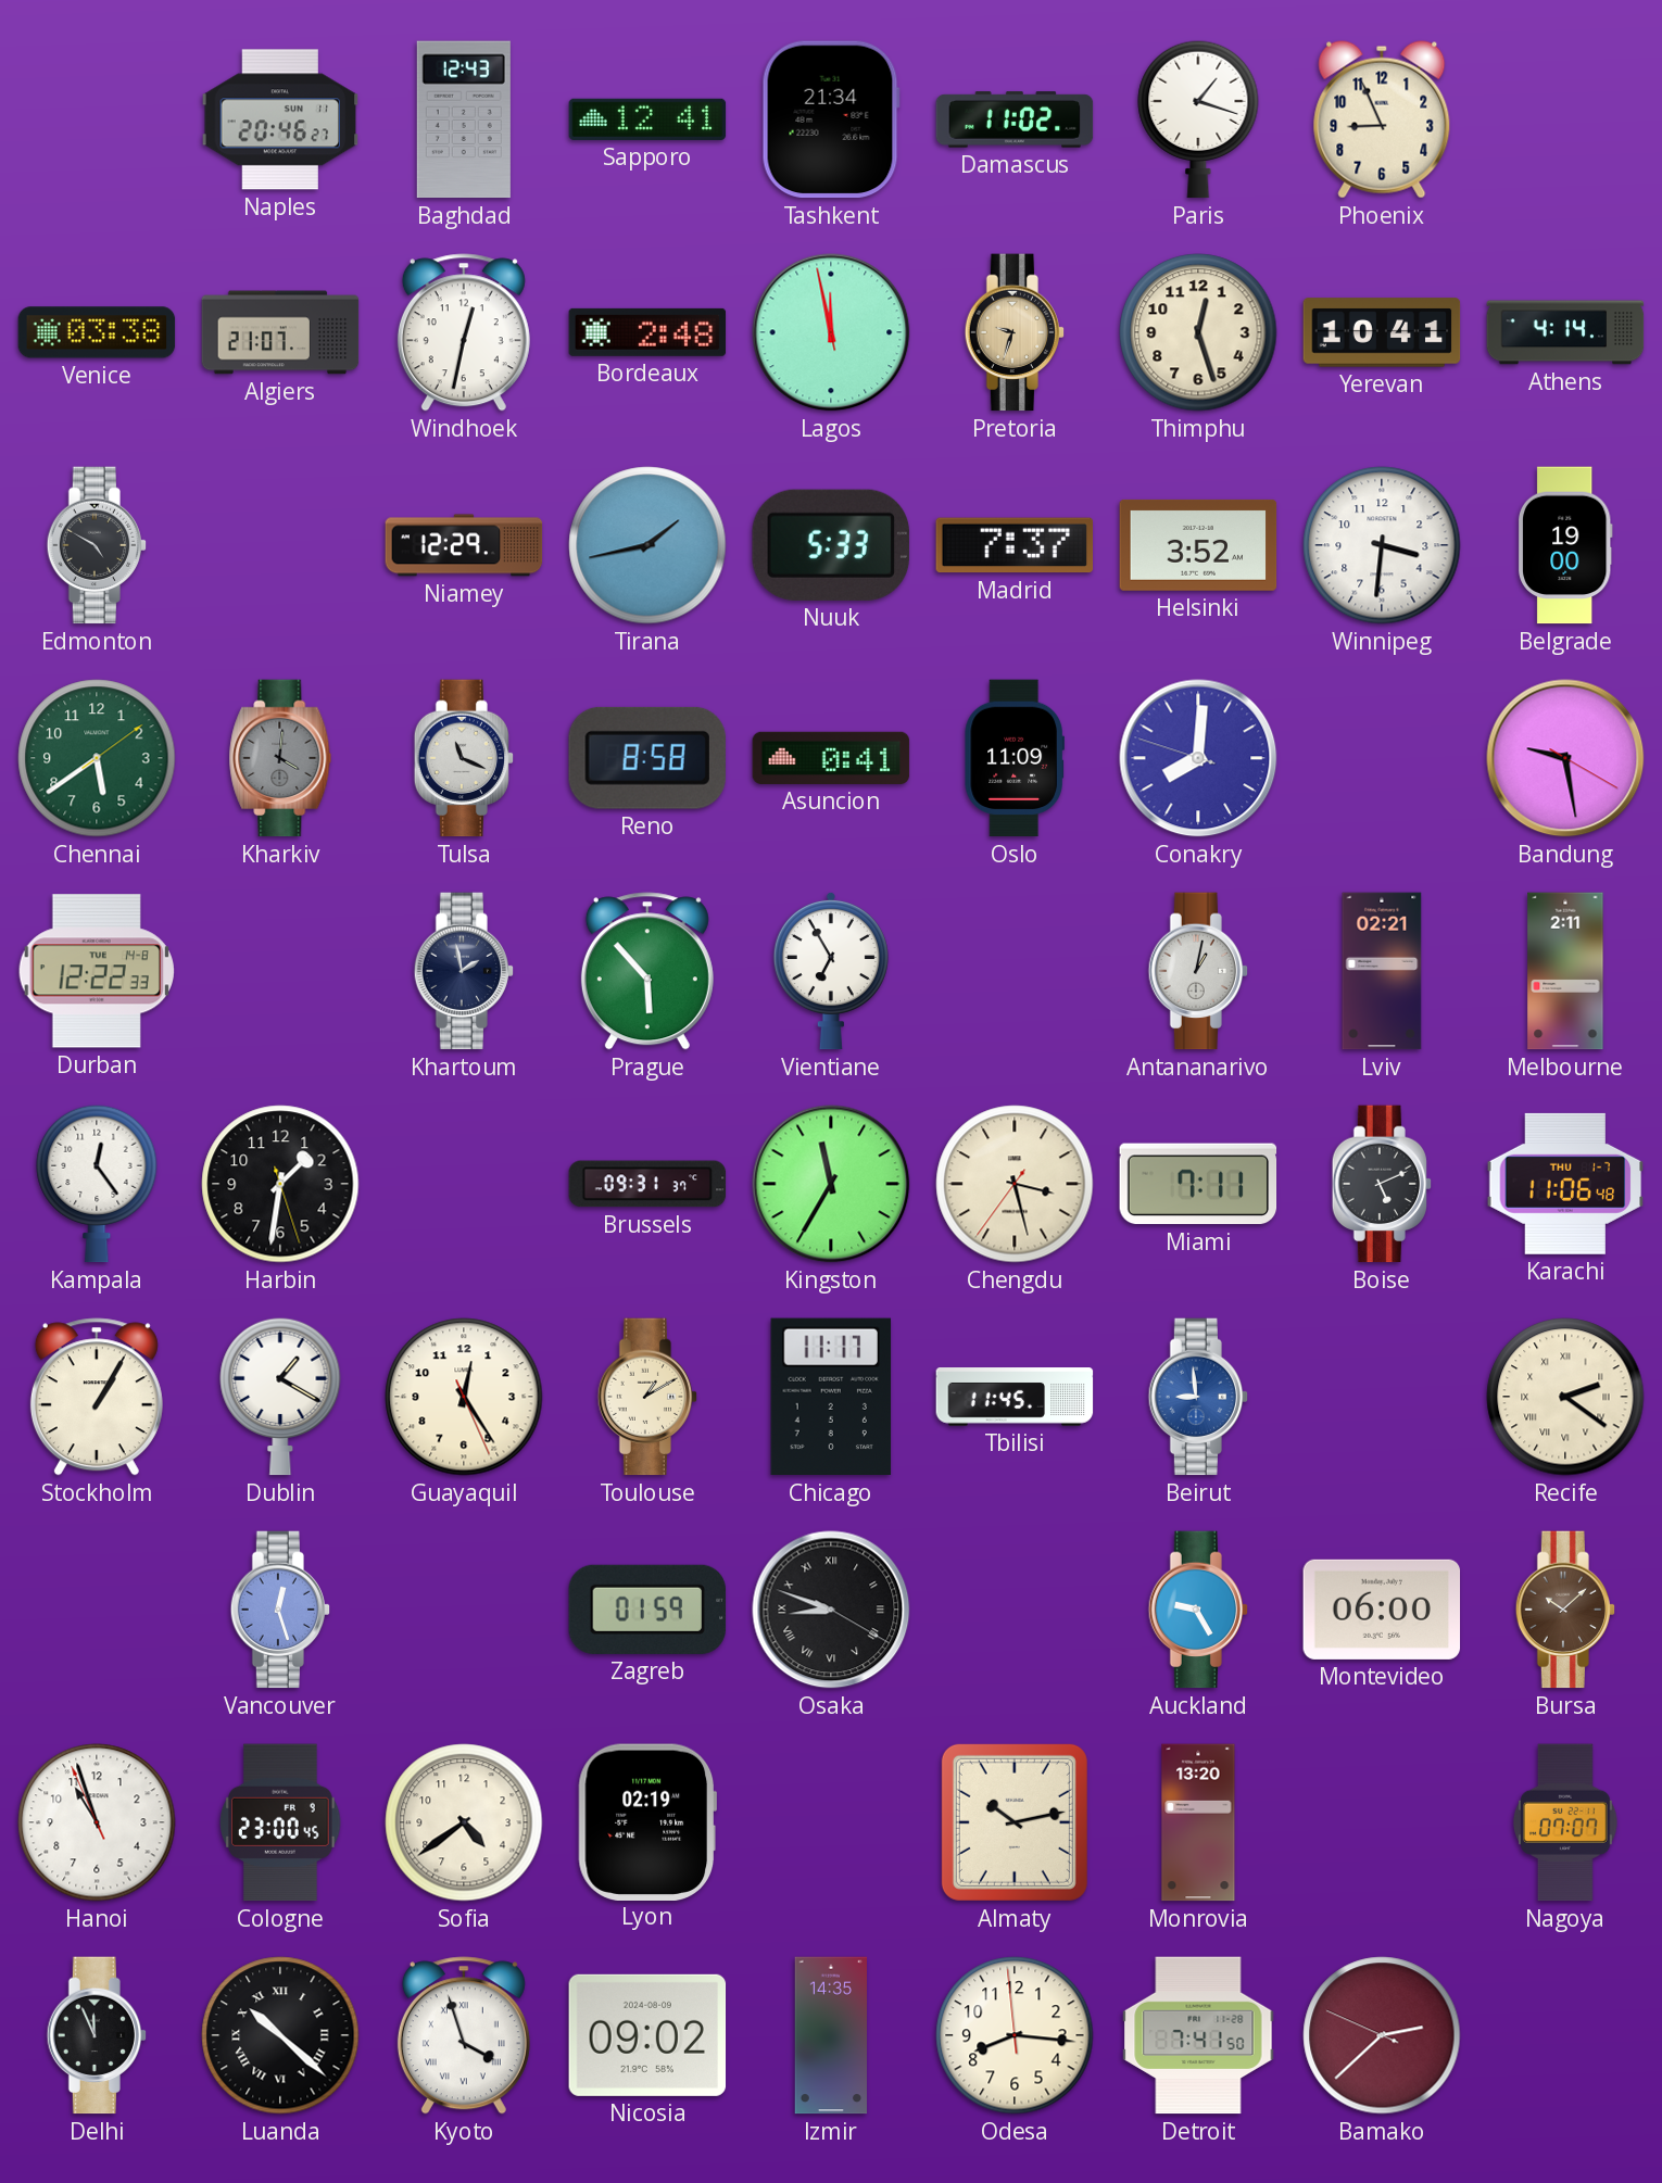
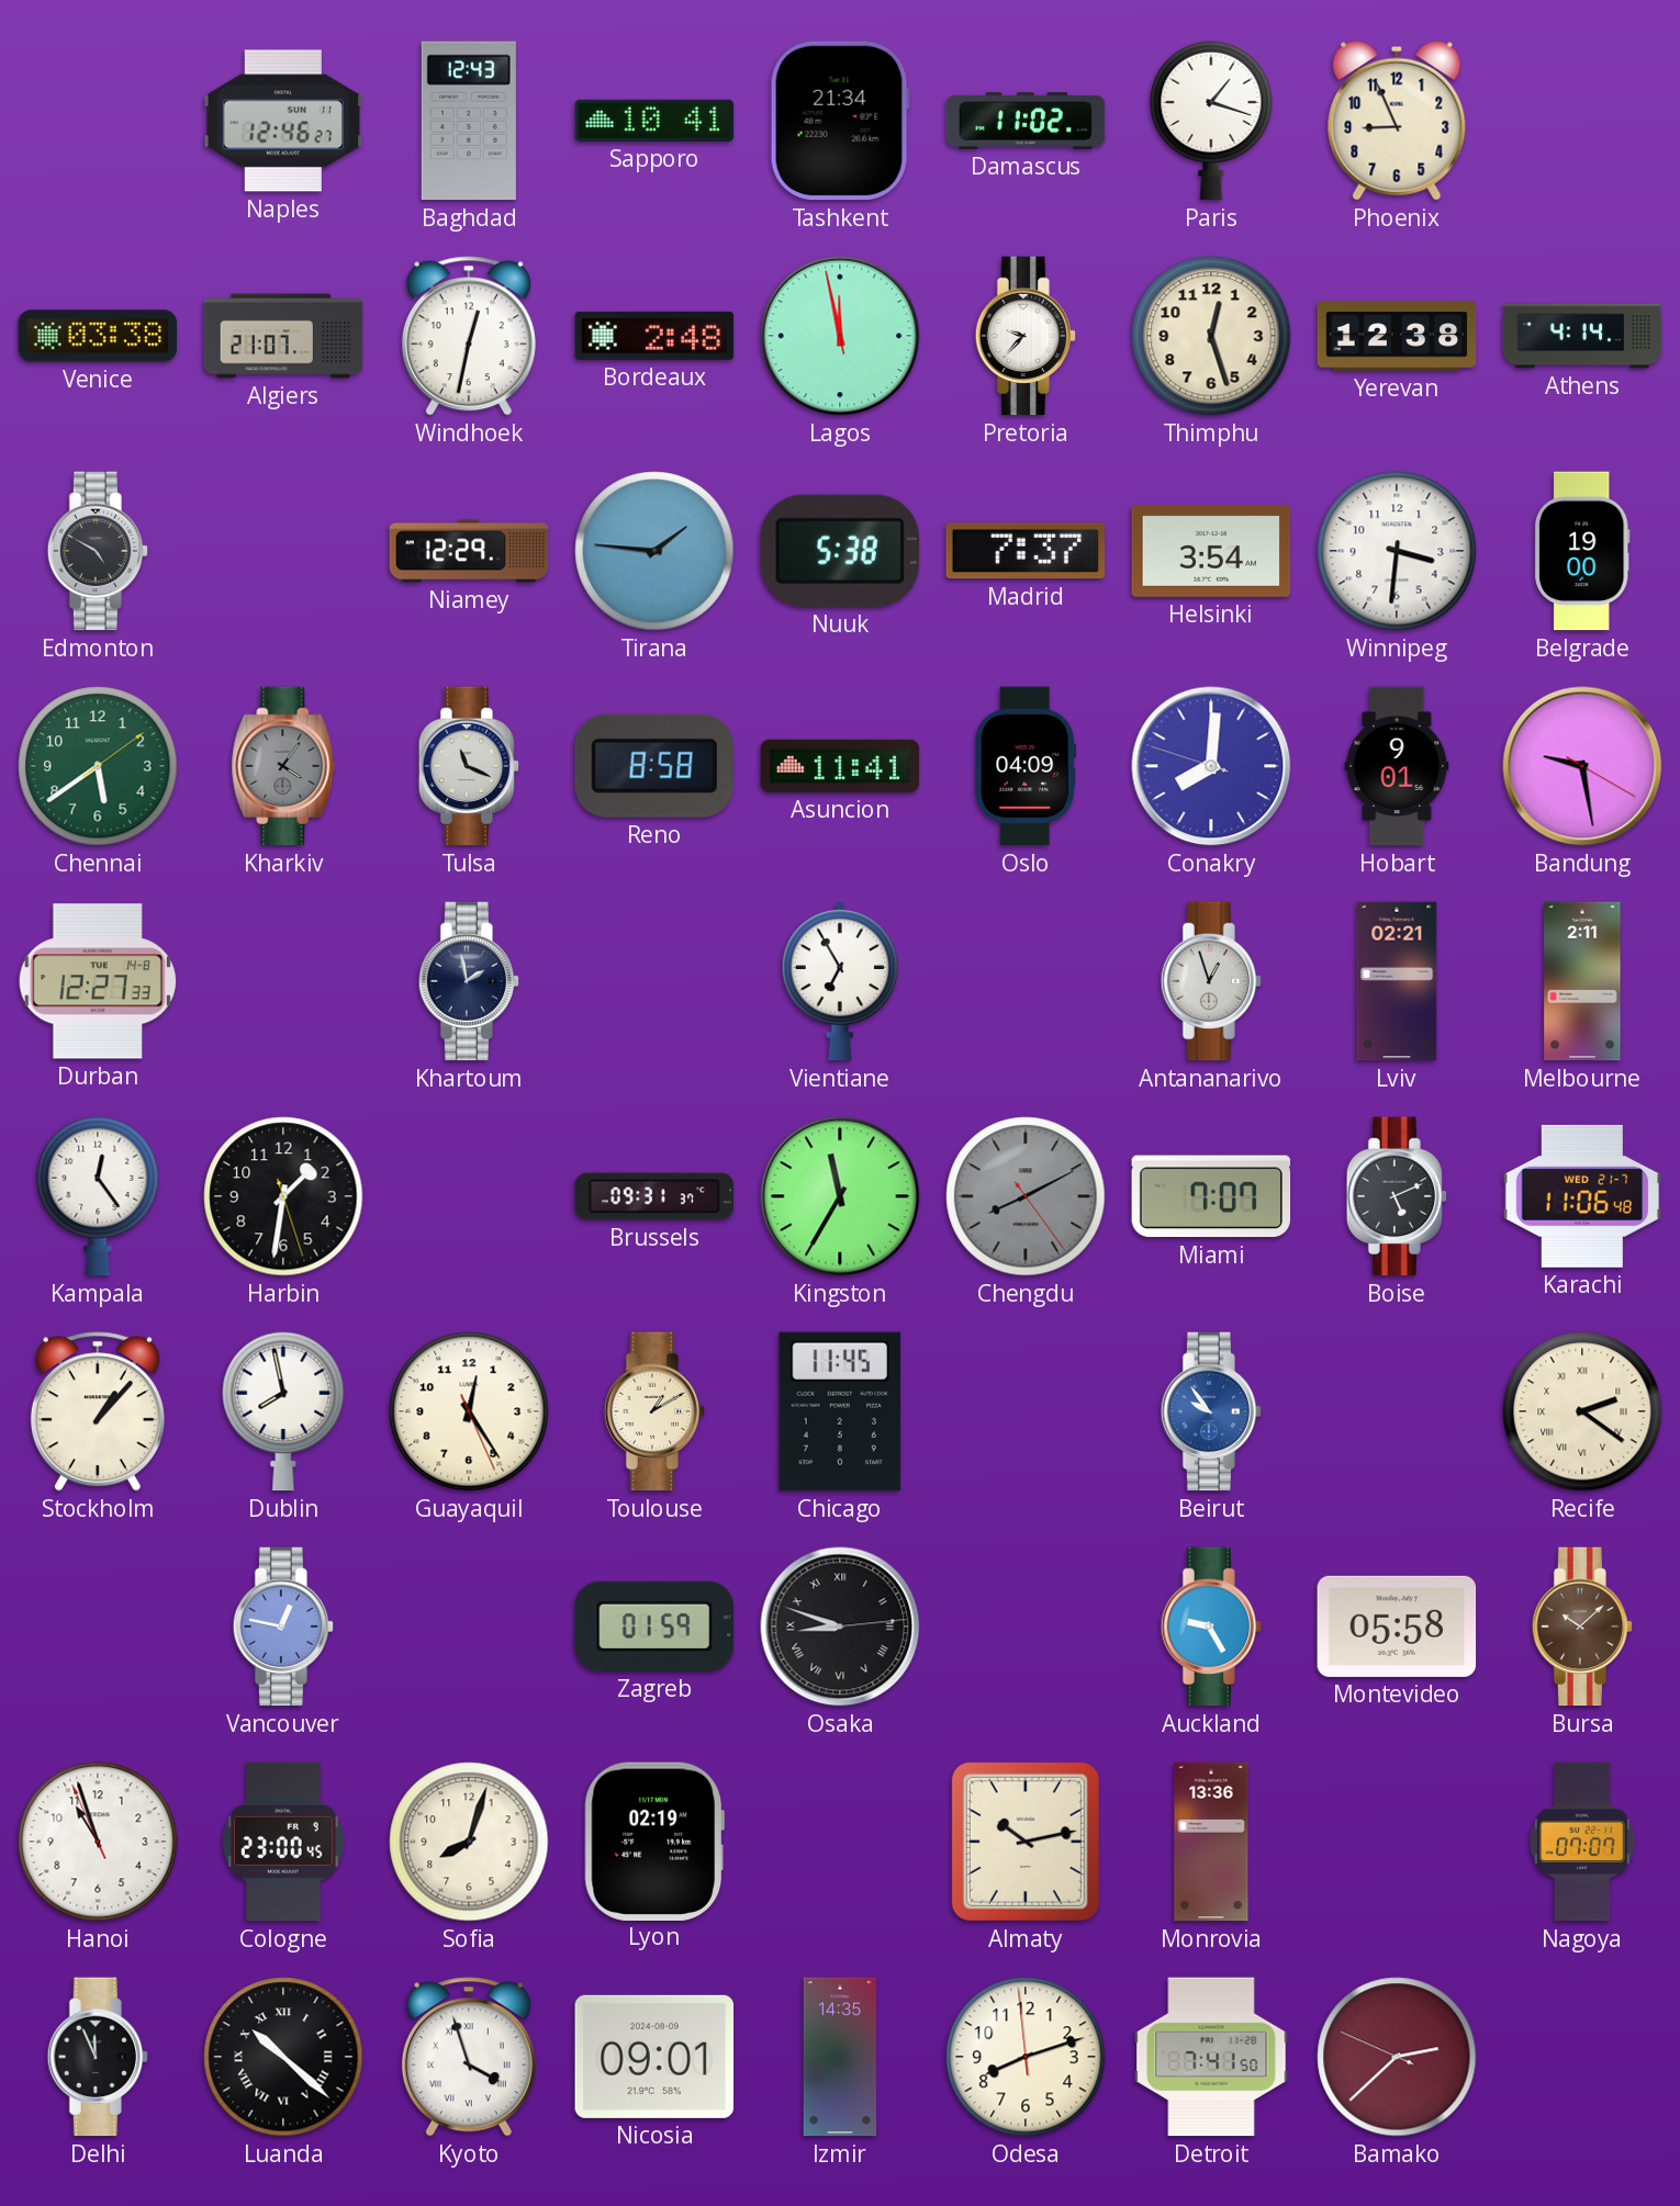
Naples: 20:46 -> 12:46
Sapporo: 12:41 -> 10:41
Pretoria: 9:33 -> 9:37
Pretoria dial: champagne -> white
Yerevan: 10:41 -> 12:38
Tirana: 1:43 -> 1:46
Nuuk: 5:33 -> 5:38
Helsinki: 3:52 -> 3:54
Kharkiv: 4:01 -> 4:06
Asuncion: 0:41 -> 11:41
Oslo: 11:09 -> 04:09
Hobart: none -> 9:01
Durban: 12:22 -> 12:27
Prague: 5:53 -> none
Antananarivo: 1:02 -> 12:57
Chengdu: 3:27 -> 8:10
Chengdu dial: cream -> grey
Miami: 7:11 -> 7:07
Karachi date: THU 1-7 -> WED 21-7
Stockholm: 1:05 -> 1:07
Dublin: 1:20 -> 7:58
Chicago: 11:17 -> 11:45
Tbilisi: 11:45 -> none
Beirut: 8:59 -> 9:54
Vancouver: 12:27 -> 12:47
Osaka: 8:48:20 -> 8:48:14
Montevideo: 06:00 -> 05:58
Sofia: 4:39 -> 8:03
Monrovia: 13:20 -> 13:36
Nicosia: 09:02 -> 09:01
Odesa: 8:15 -> 8:11
